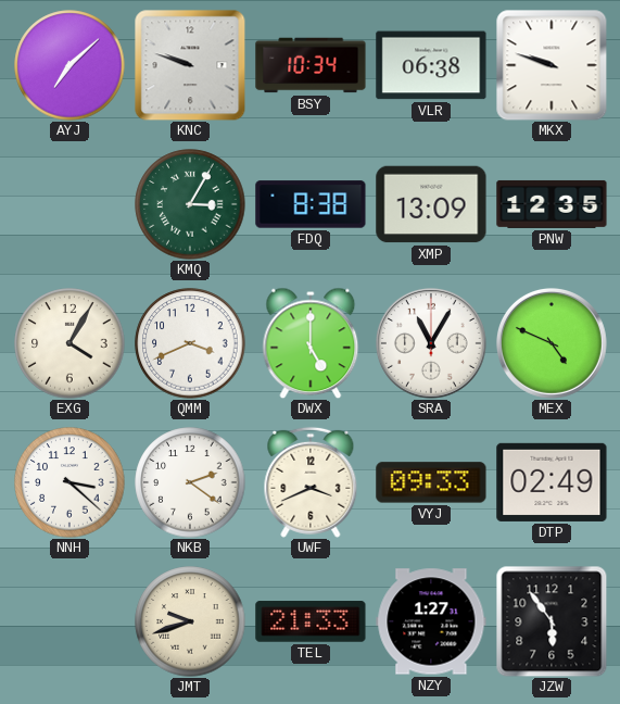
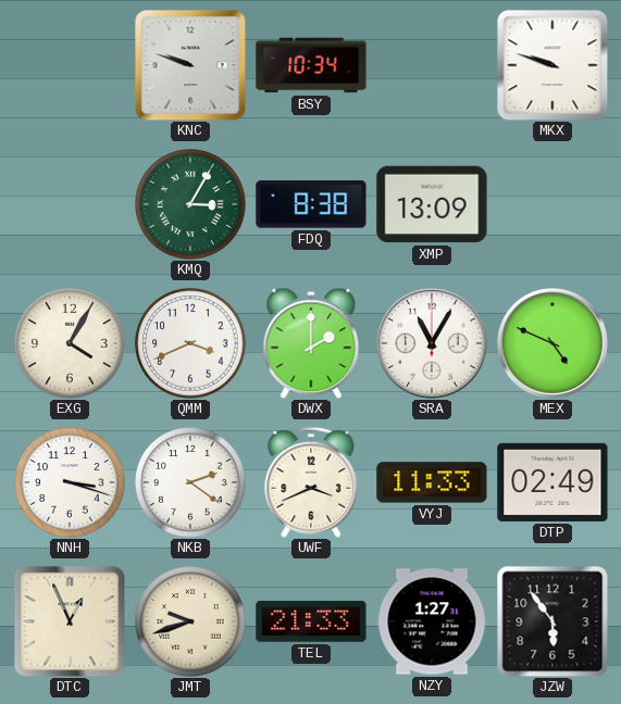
AYJ: 7:08 -> none
VLR: 06:38 -> none
PNW: 12:35 -> none
DWX: 5:00 -> 2:00
NNH: 3:22 -> 3:18
VYJ: 09:33 -> 11:33
DTC: none -> 12:56
